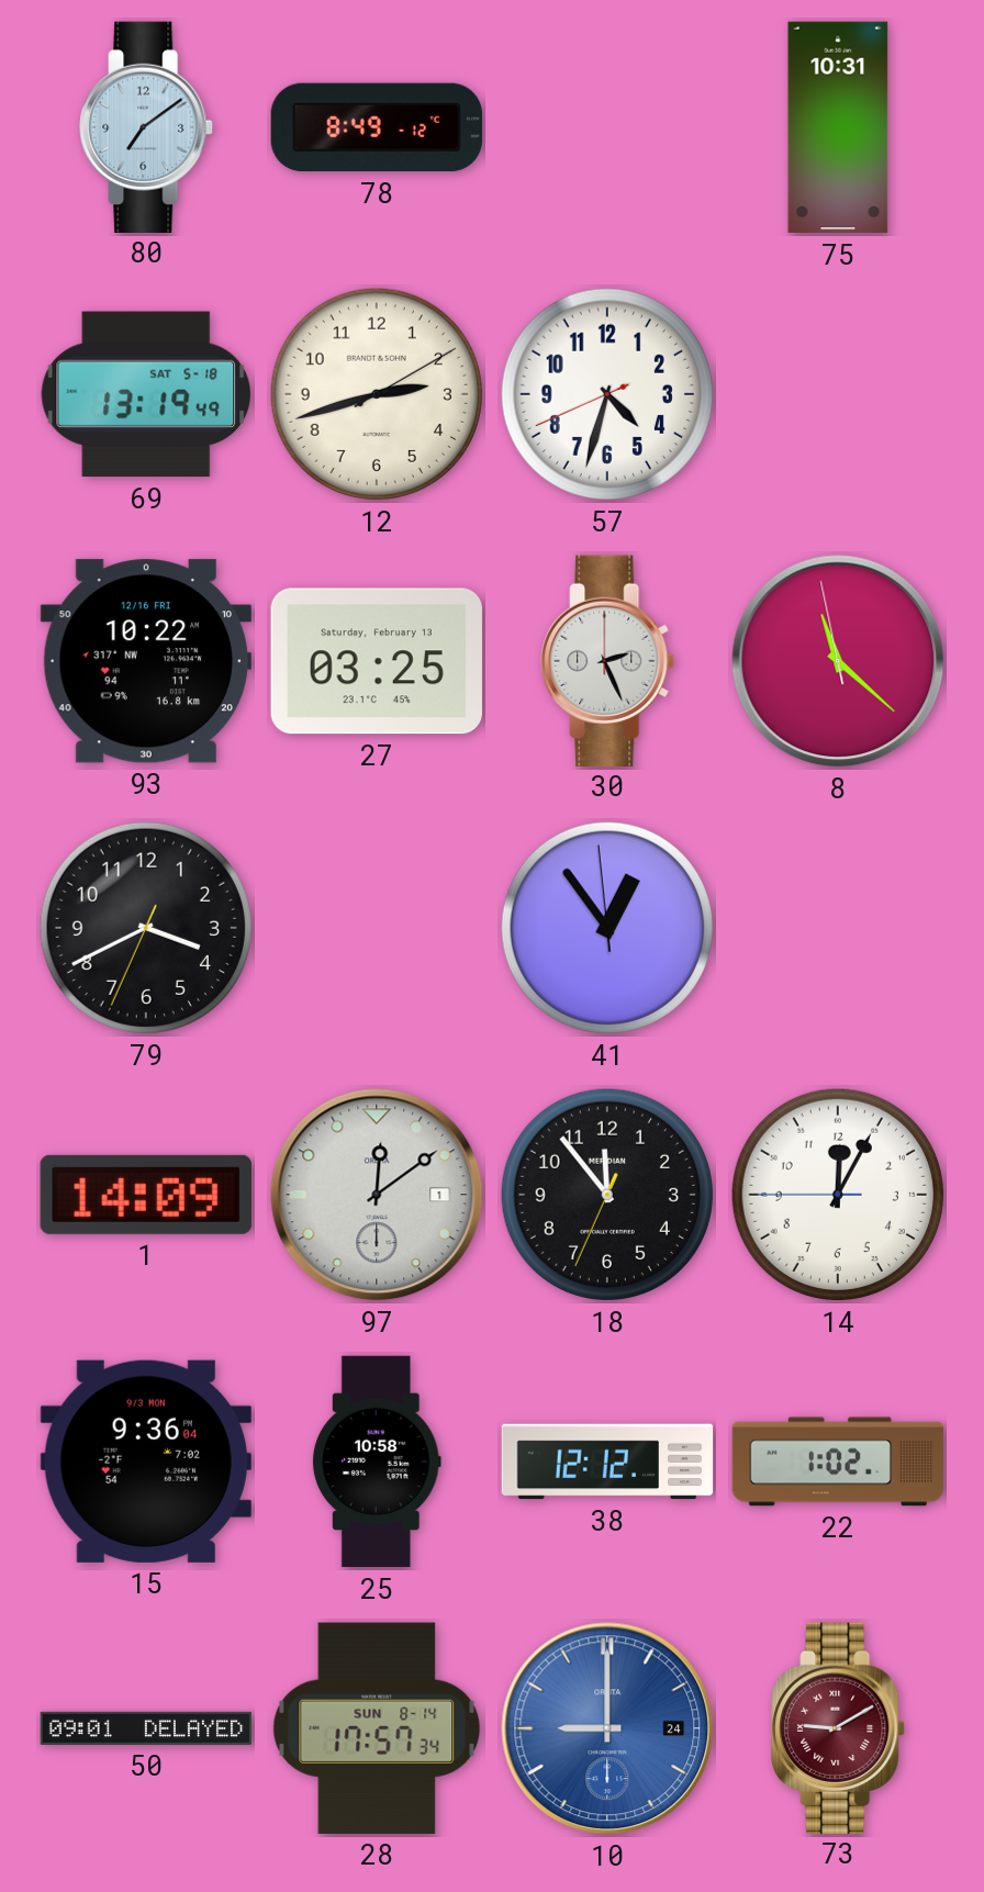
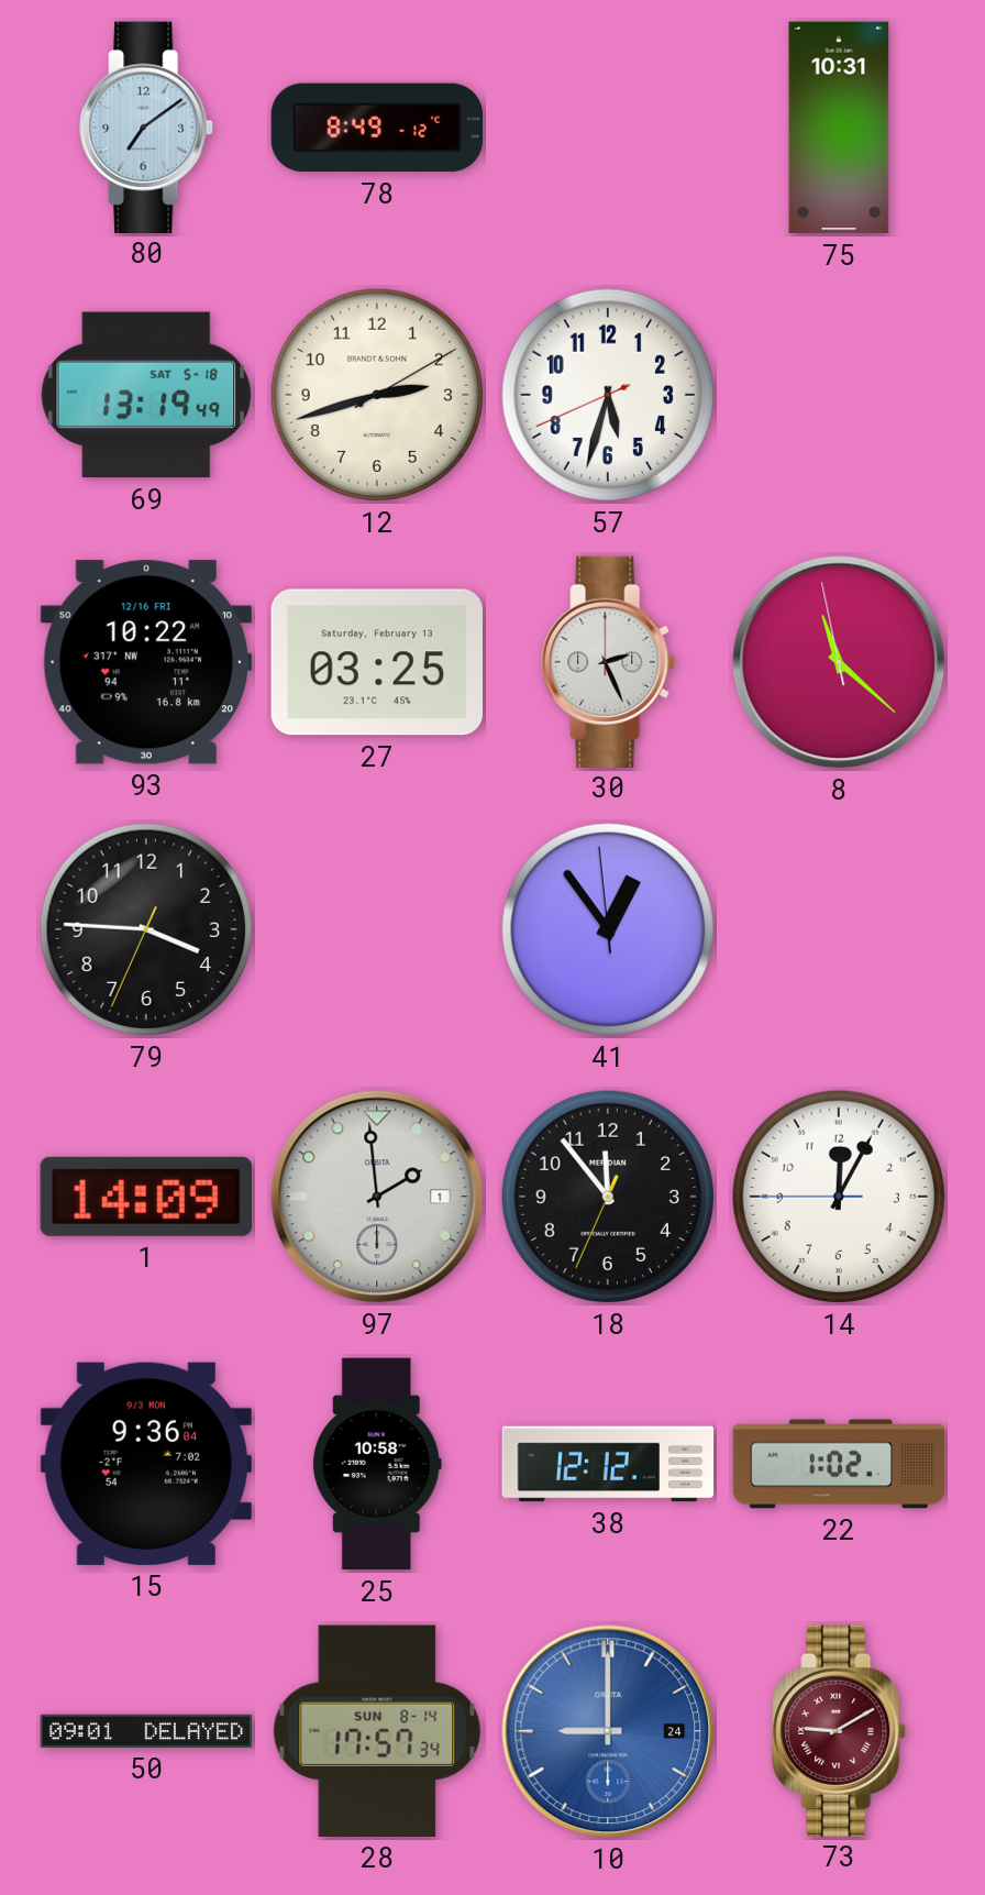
57: 4:32 -> 5:32
79: 3:40 -> 3:45
97: 12:09 -> 1:59
